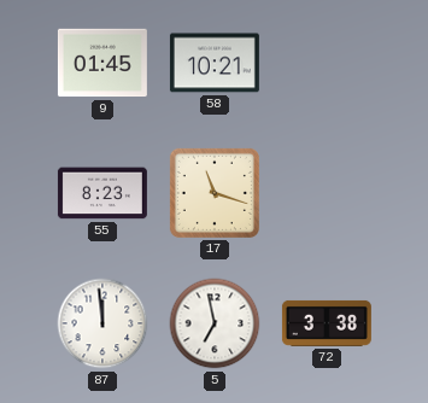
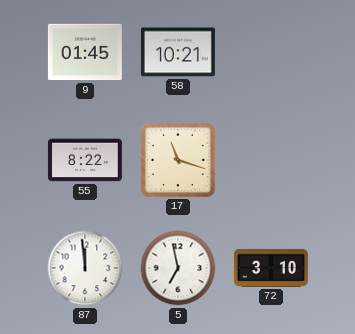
55: 8:23 -> 8:22
72: 3:38 -> 3:10
